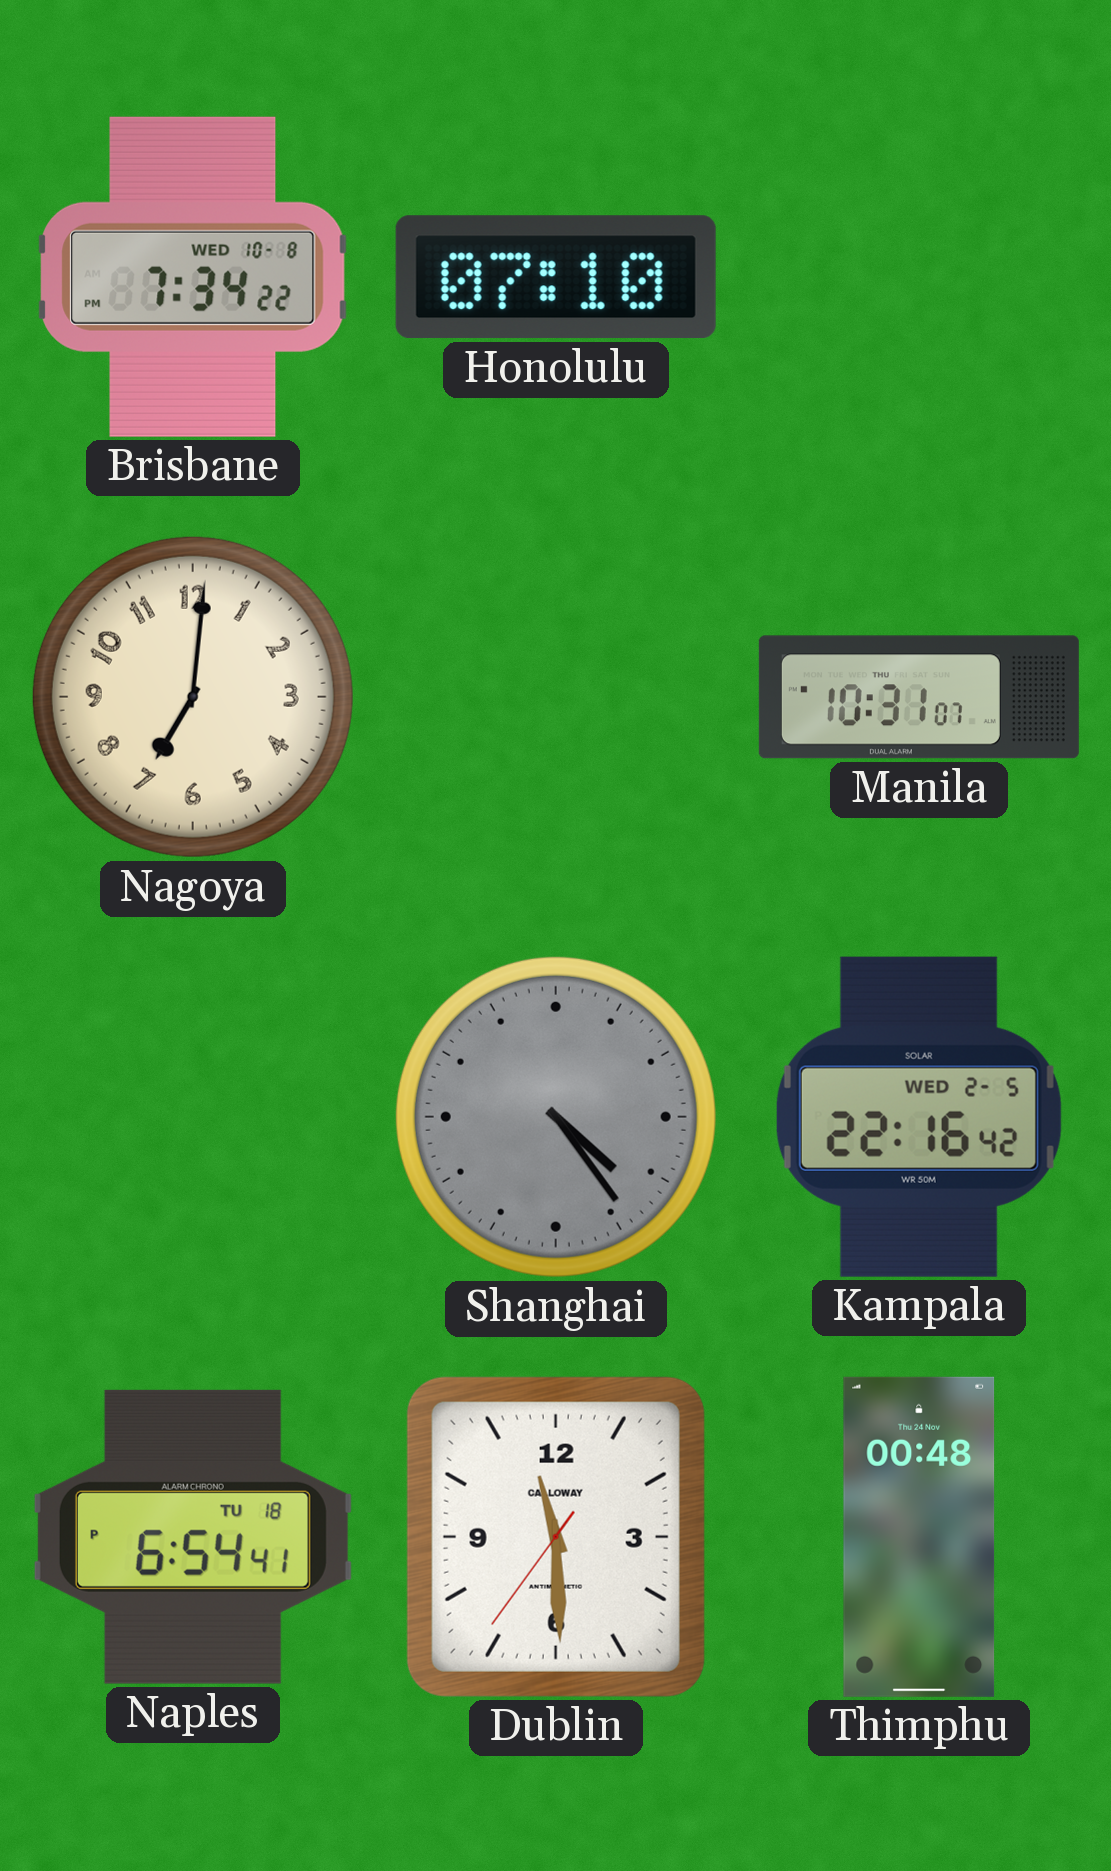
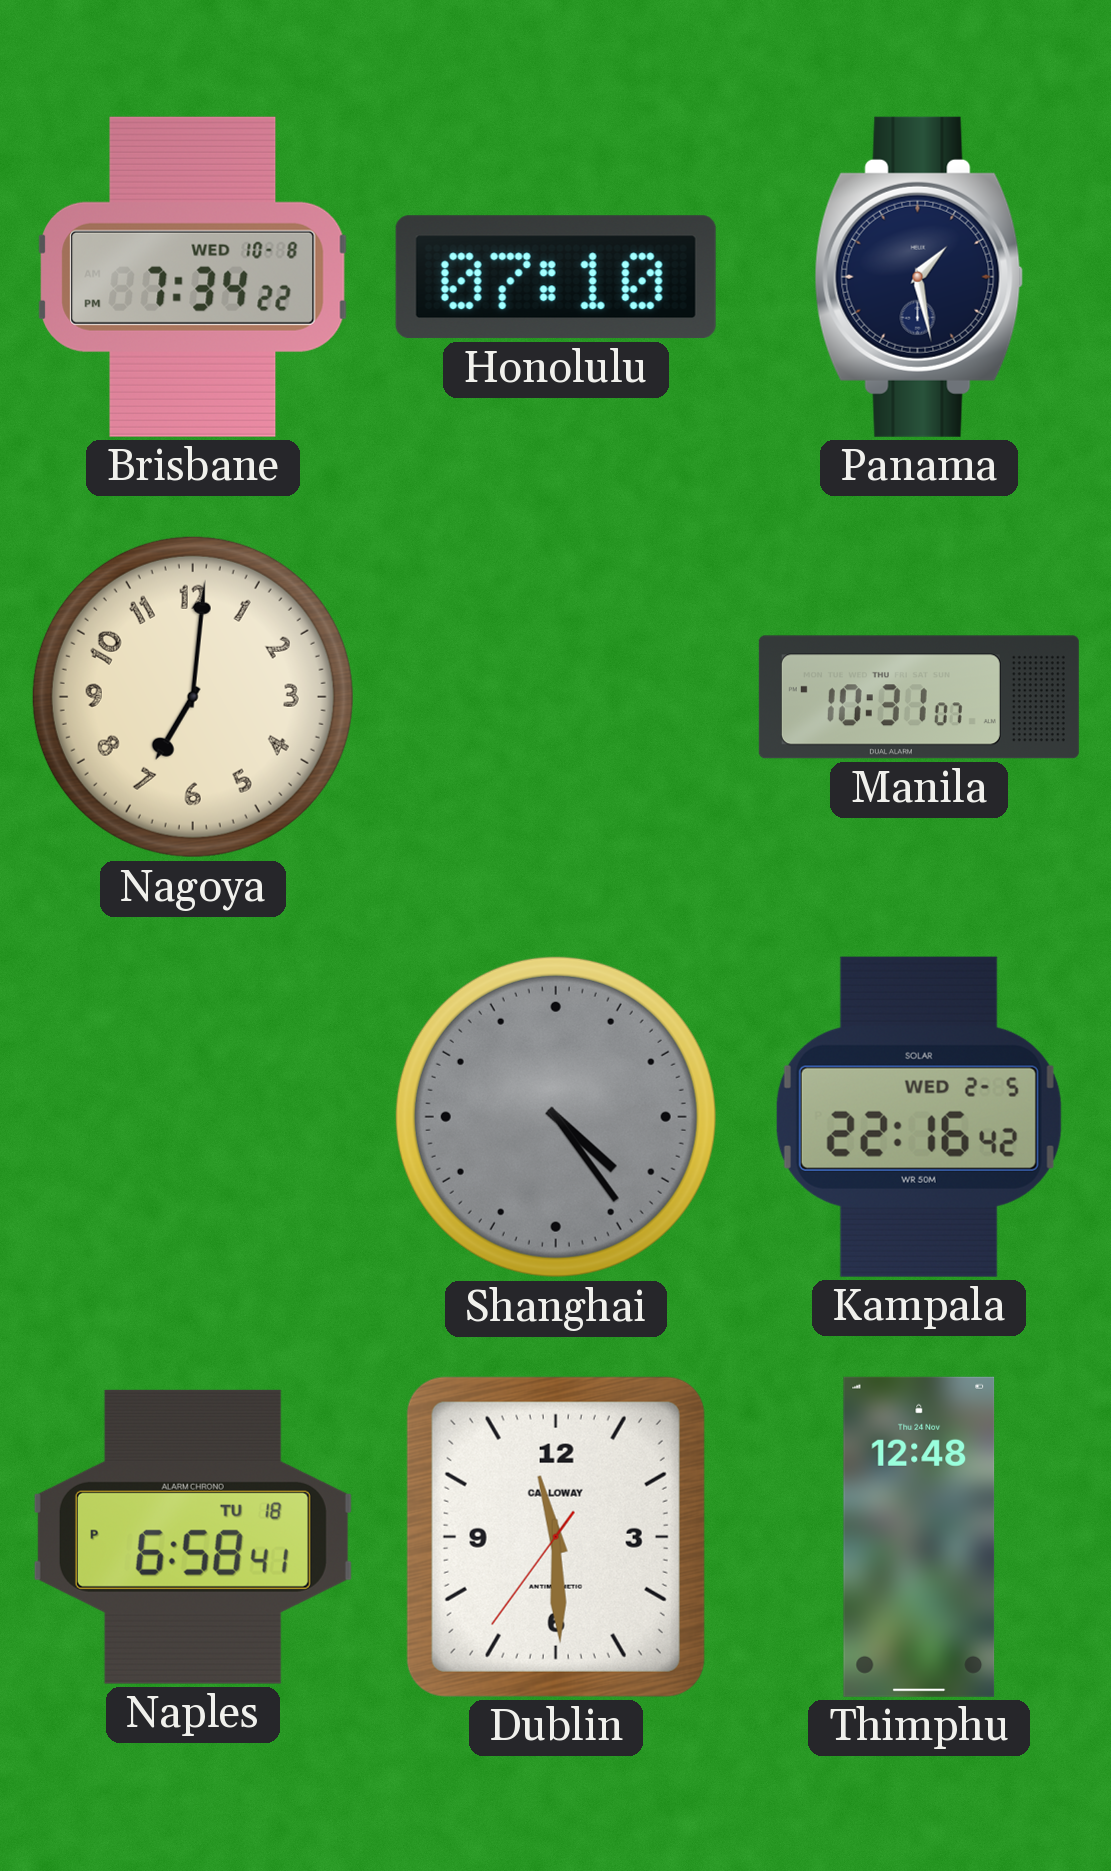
Panama: none -> 1:28
Naples: 6:54 -> 6:58
Thimphu: 00:48 -> 12:48
